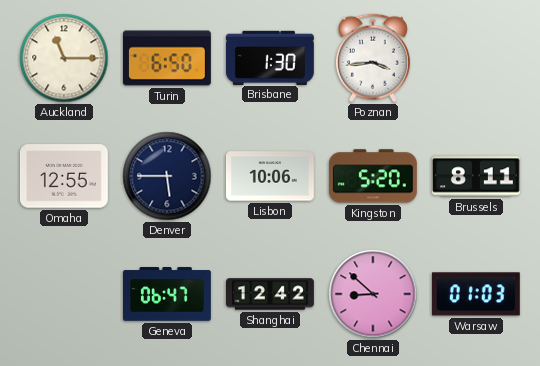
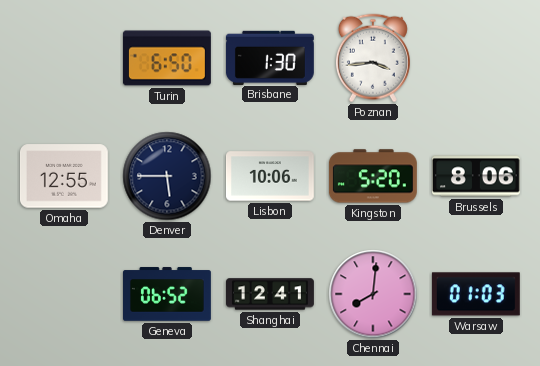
Auckland: 11:15 -> none
Brussels: 8:11 -> 8:06
Geneva: 06:47 -> 06:52
Shanghai: 12:42 -> 12:41
Chennai: 8:52 -> 8:01
